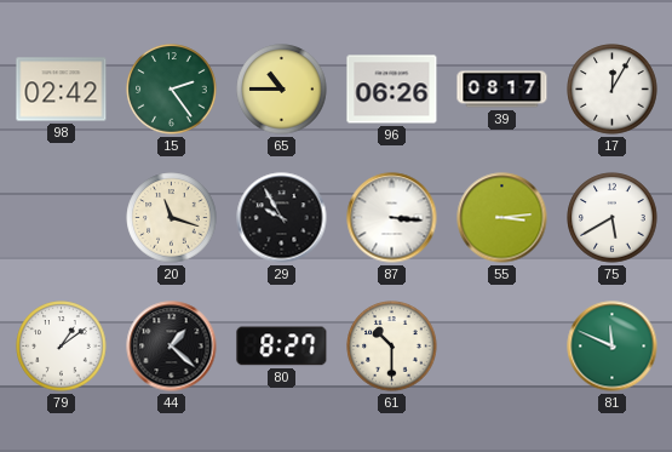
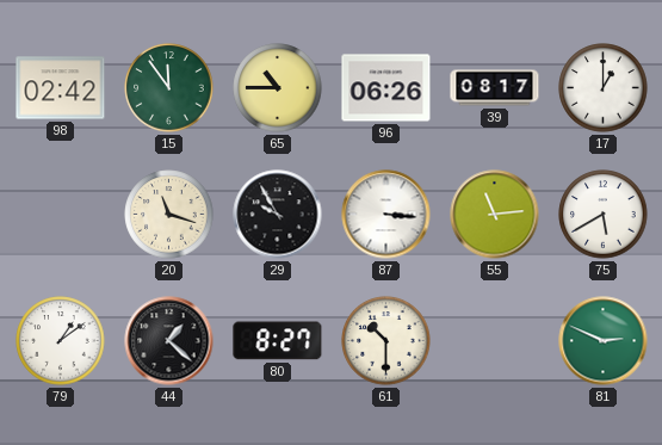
15: 2:24 -> 11:54
17: 12:05 -> 1:00
55: 3:14 -> 11:14
81: 11:49 -> 2:49
